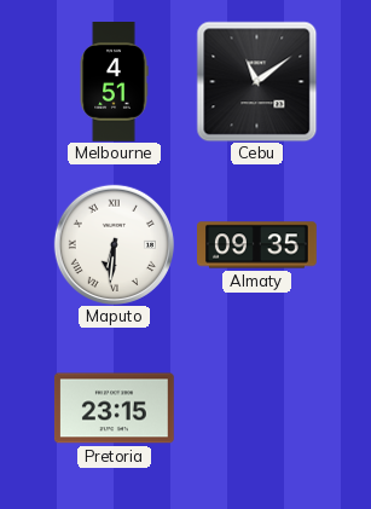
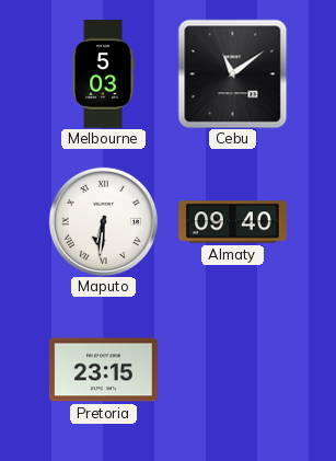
Melbourne: 4:51 -> 5:03
Almaty: 09:35 -> 09:40
